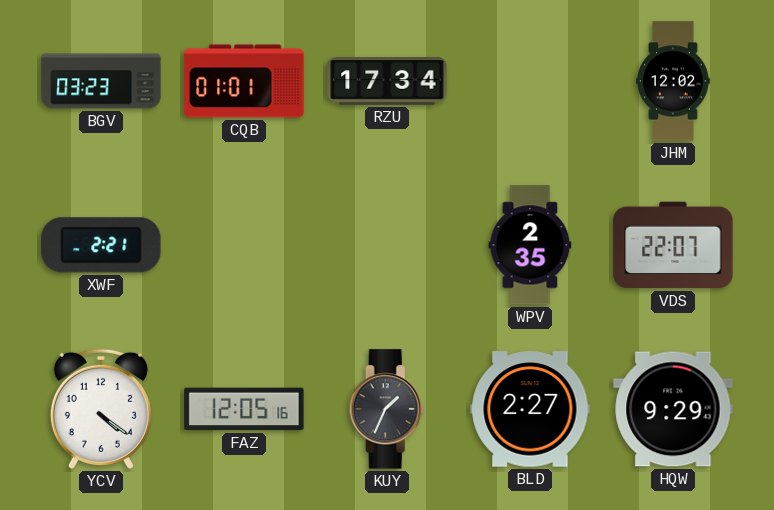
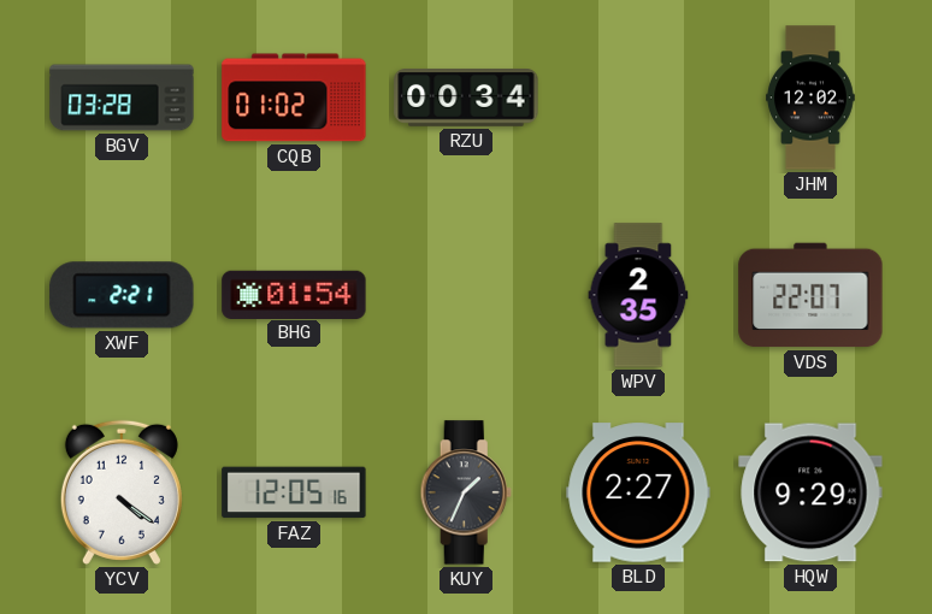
BGV: 03:23 -> 03:28
CQB: 01:01 -> 01:02
RZU: 17:34 -> 00:34
BHG: none -> 01:54
